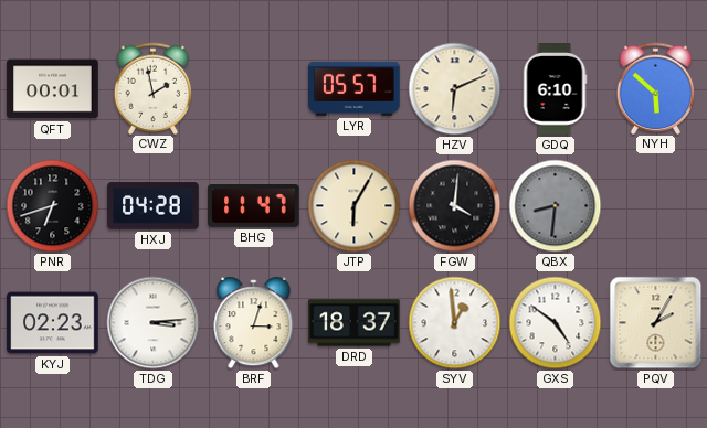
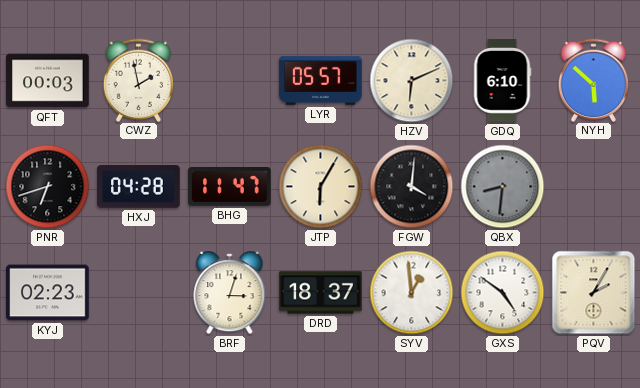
QFT: 00:01 -> 00:03
TDG: 3:14 -> none
